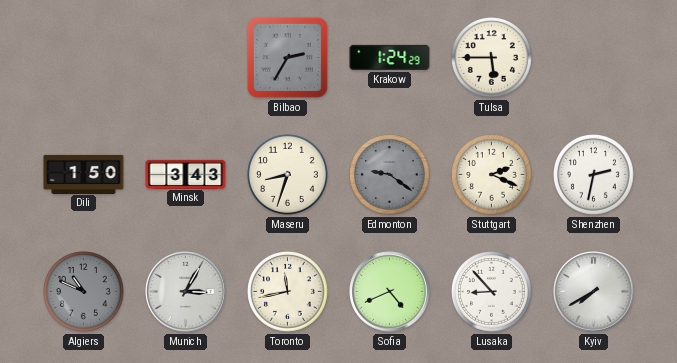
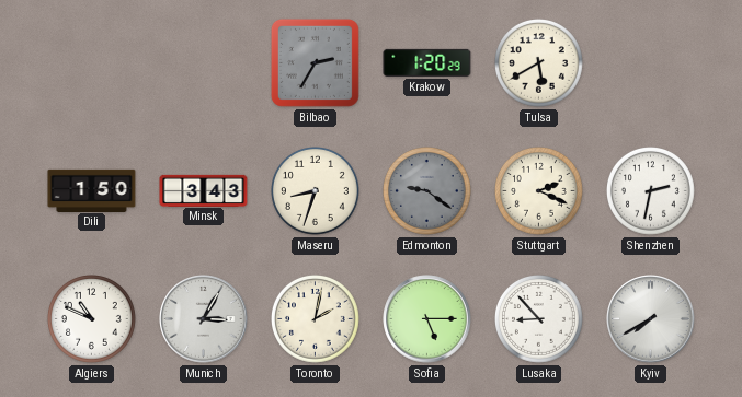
Krakow: 1:24 -> 1:20
Tulsa: 5:45 -> 5:40
Algiers dial: grey -> white
Toronto: 11:43 -> 2:02
Sofia: 4:41 -> 5:15
